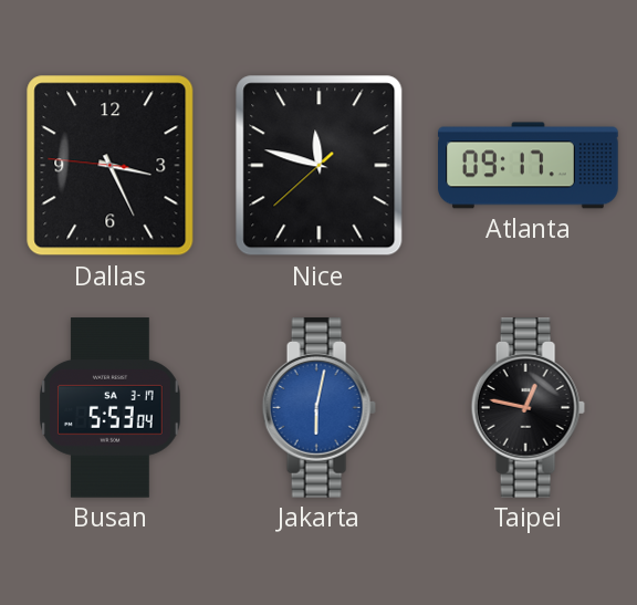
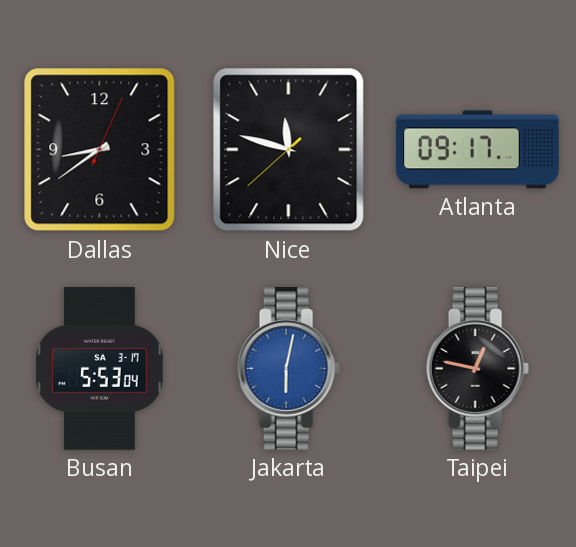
Dallas: 3:25 -> 8:39
